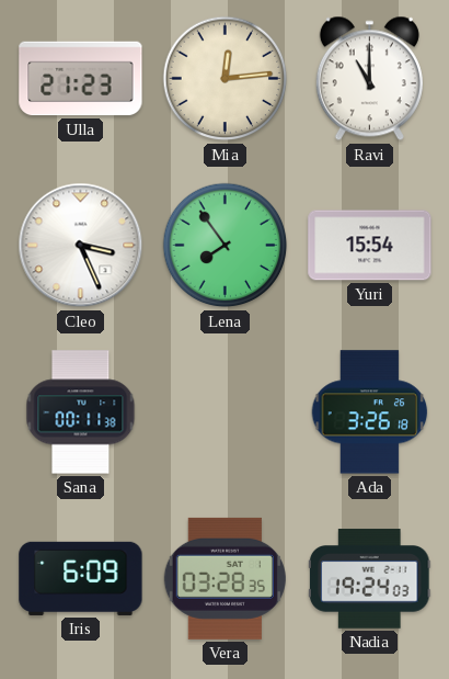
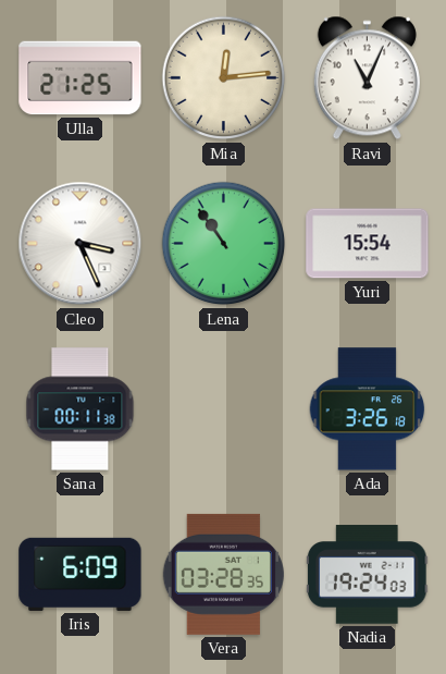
Ulla: 21:23 -> 21:25
Ravi: 11:00 -> 11:04
Lena: 7:54 -> 10:54
